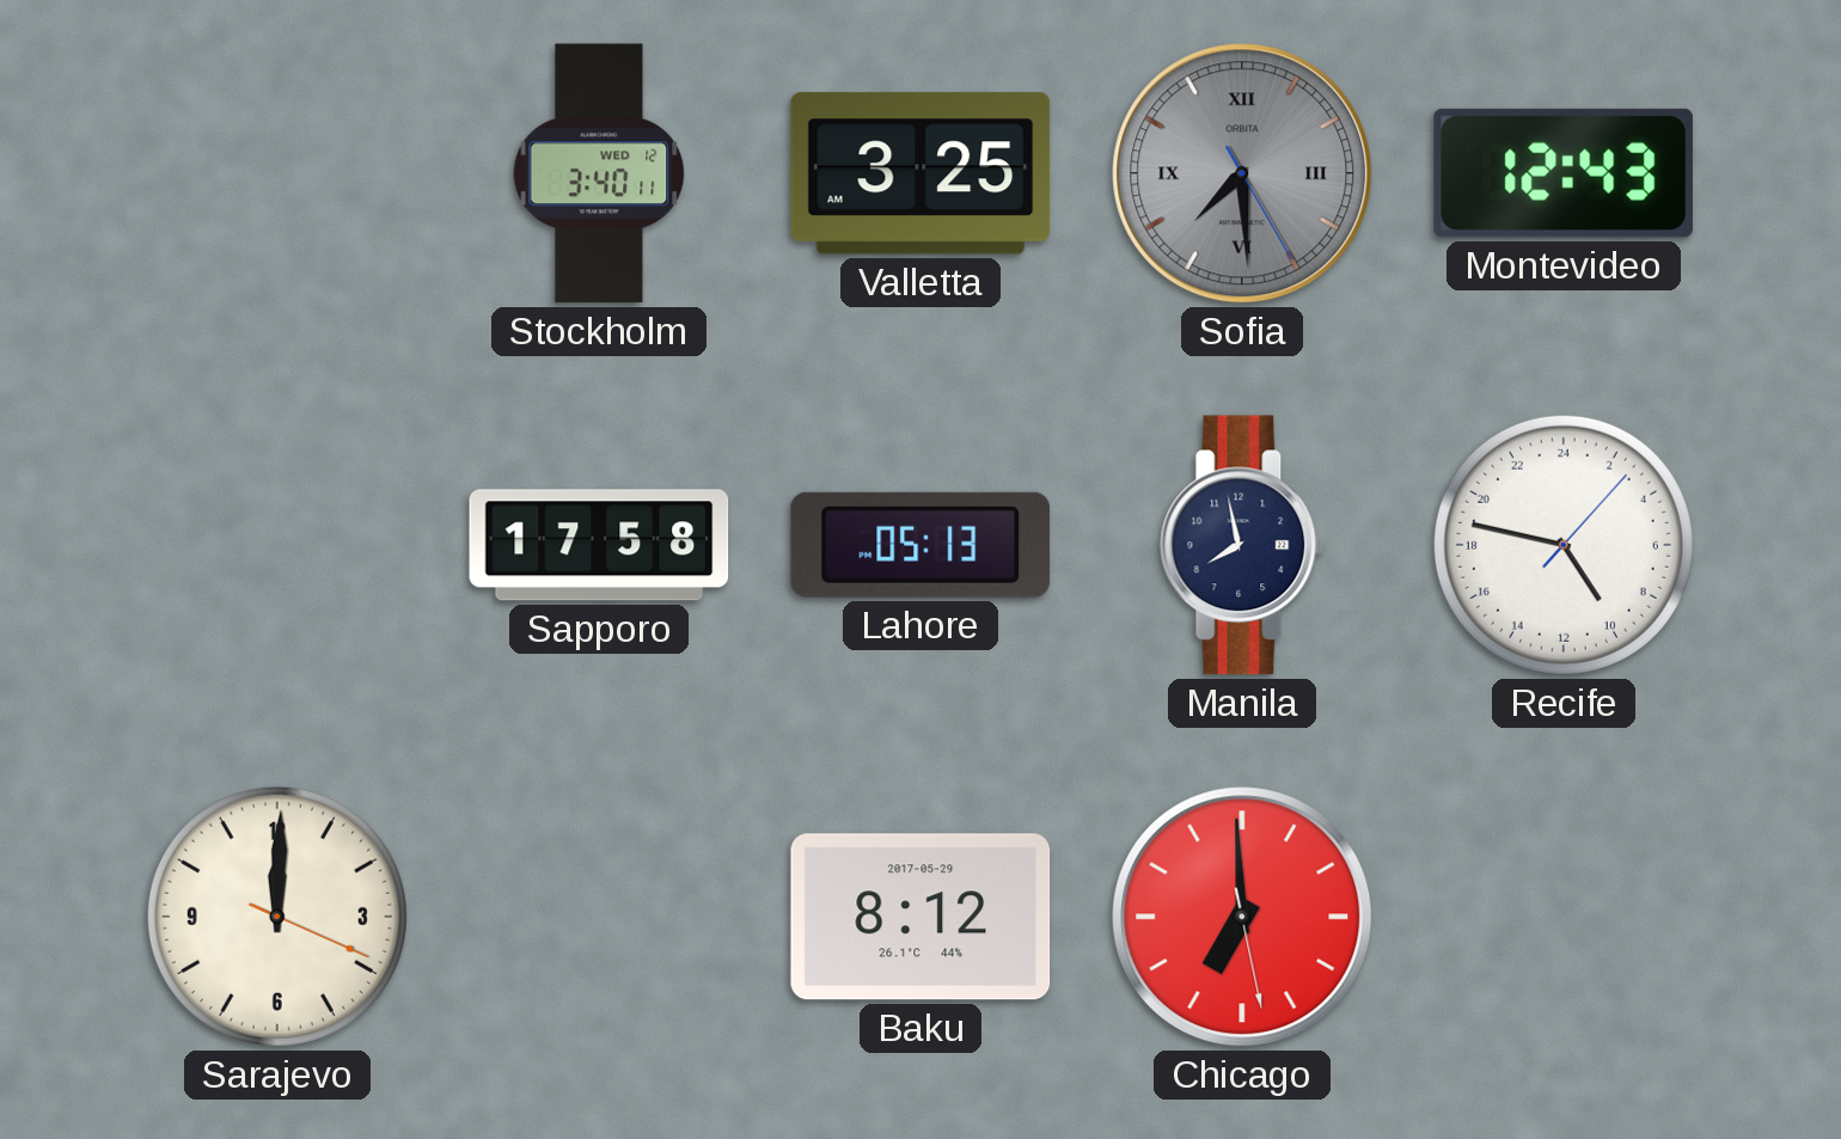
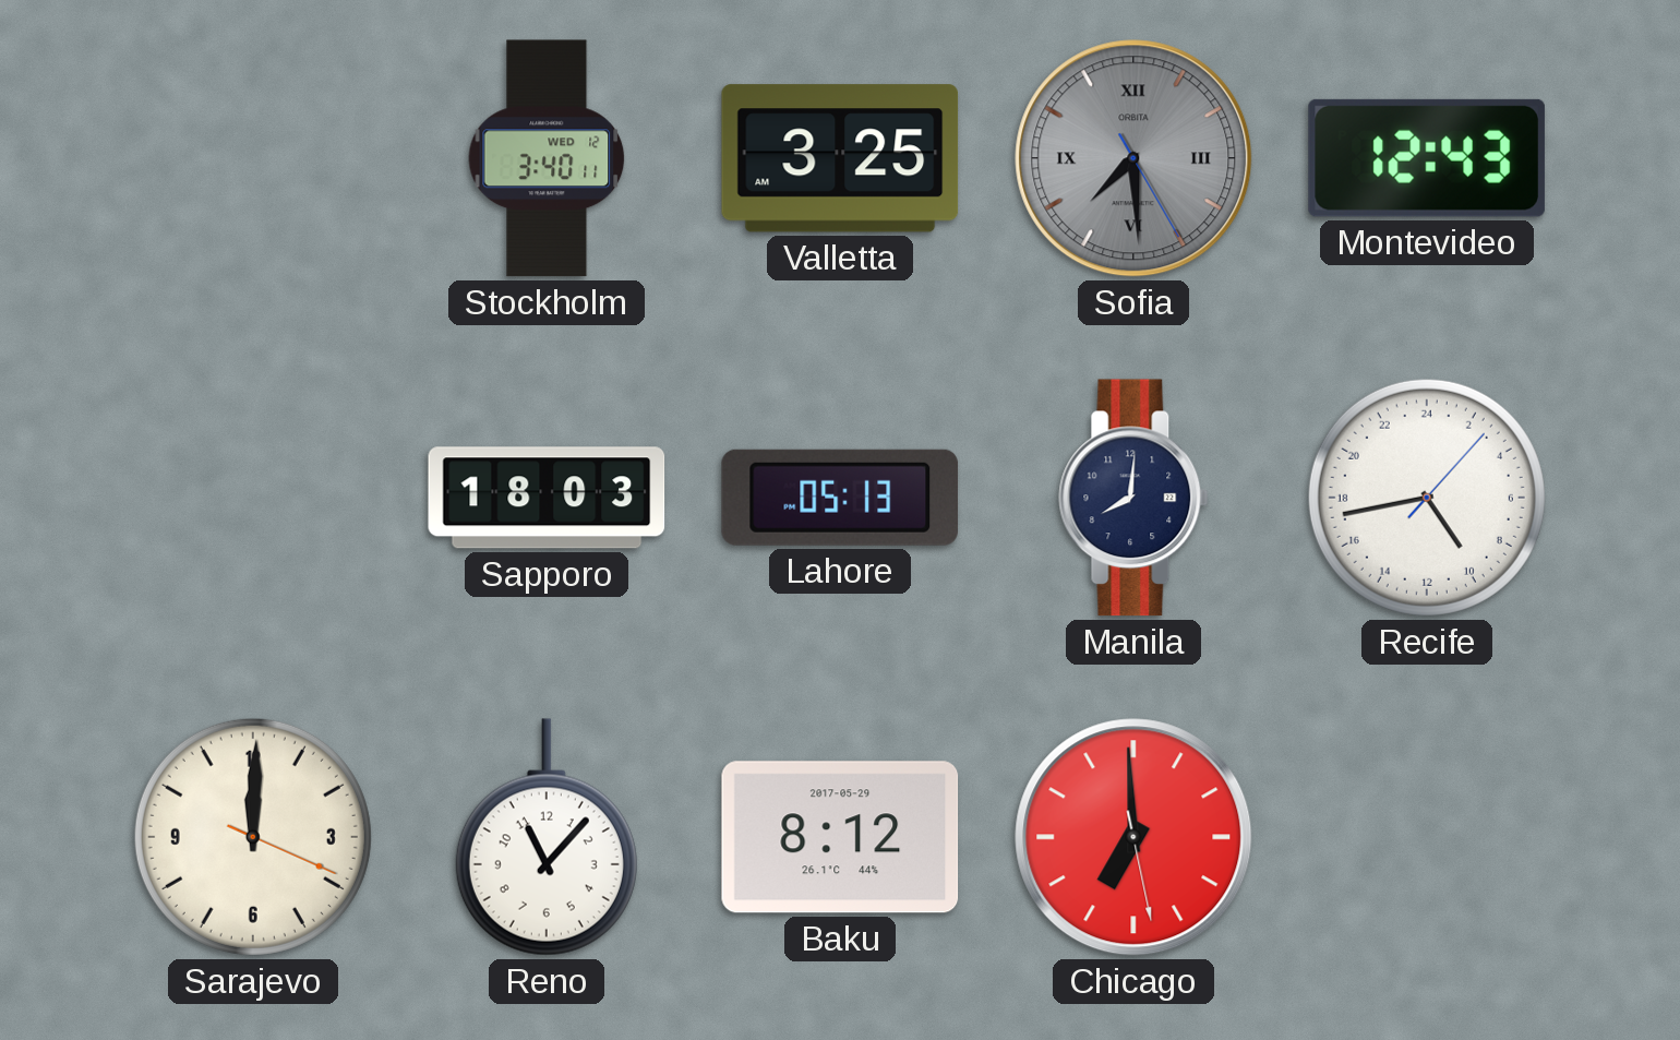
Sapporo: 17:58 -> 18:03
Manila: 7:58 -> 8:01
Recife: 9:47 -> 9:43
Reno: none -> 11:07
